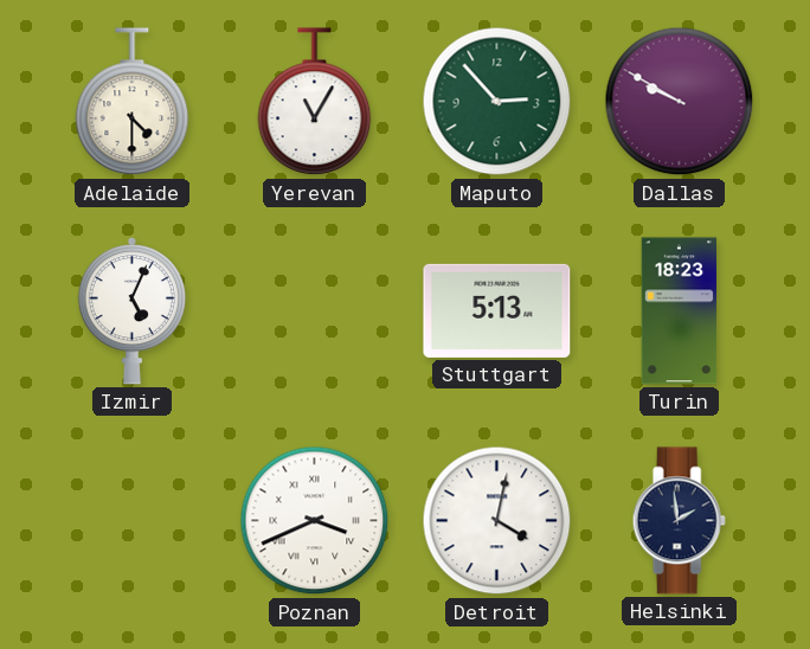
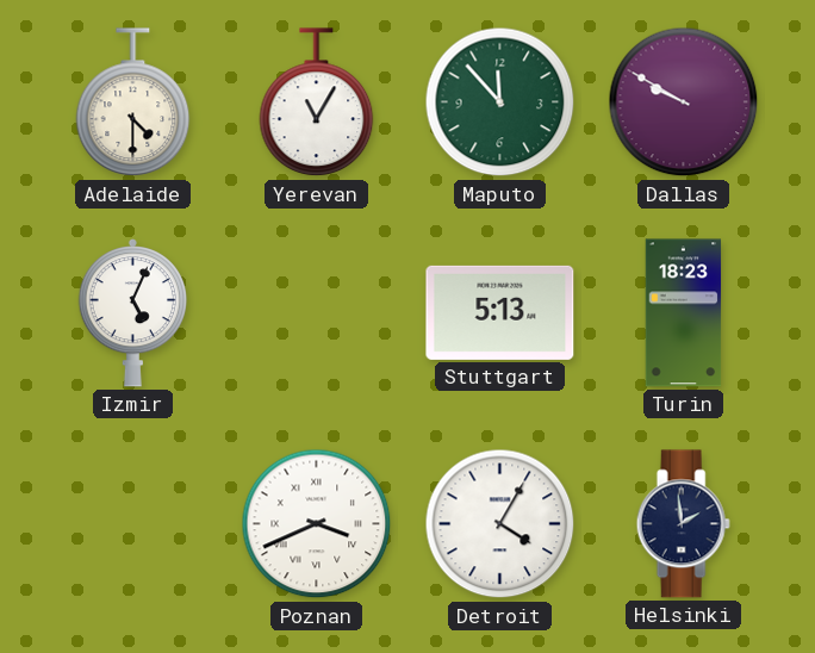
Maputo: 2:53 -> 11:53
Detroit: 4:02 -> 4:05
